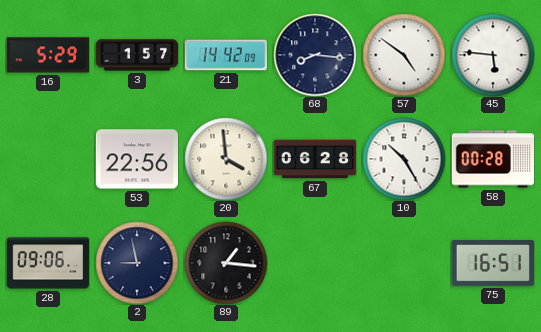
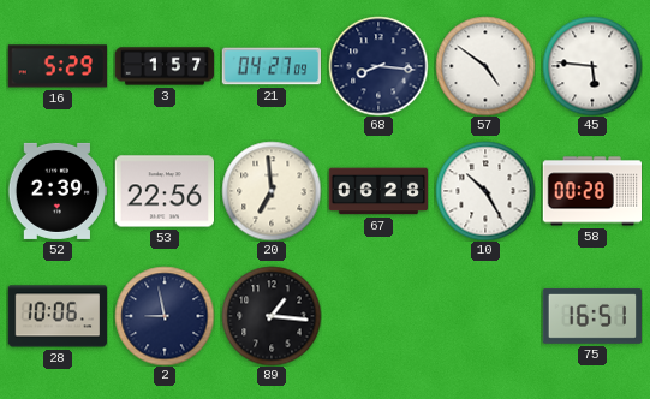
21: 14:42 -> 04:27
52: none -> 2:39
20: 3:59 -> 6:59
28: 09:06 -> 10:06
